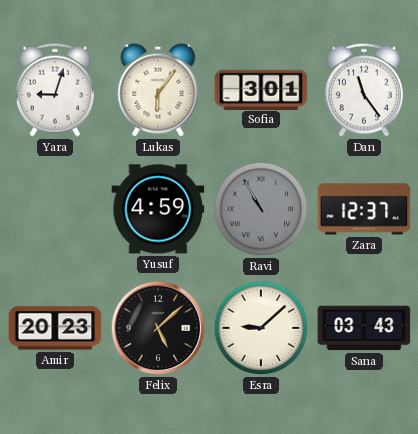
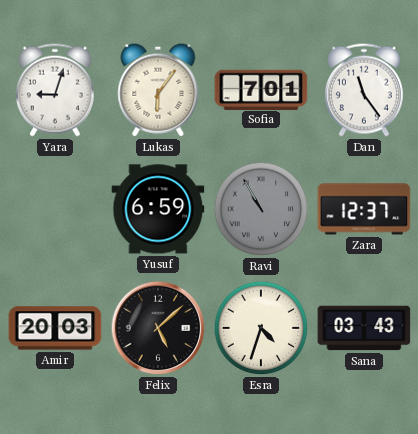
Sofia: 3:01 -> 7:01
Yusuf: 4:59 -> 6:59
Amir: 20:23 -> 20:03
Esra: 9:08 -> 4:33
